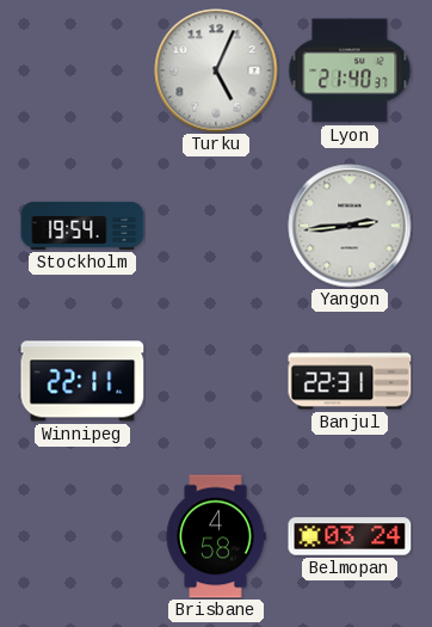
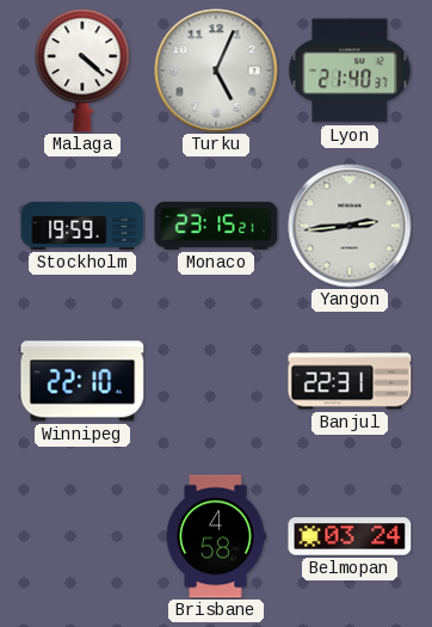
Malaga: none -> 4:22
Stockholm: 19:54 -> 19:59
Monaco: none -> 23:15
Winnipeg: 22:11 -> 22:10
